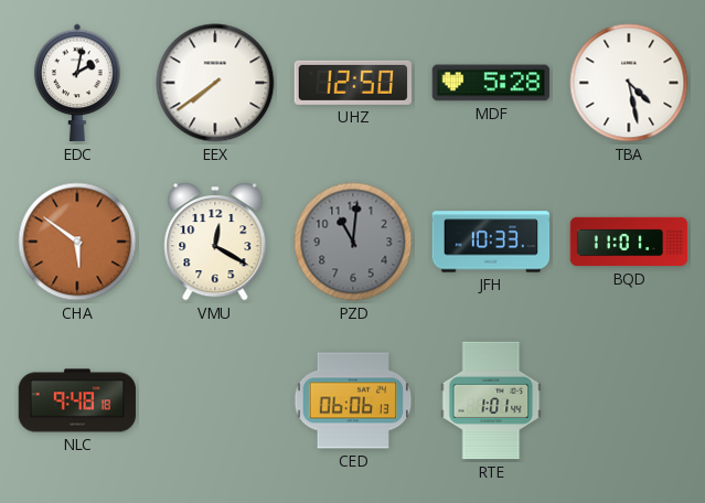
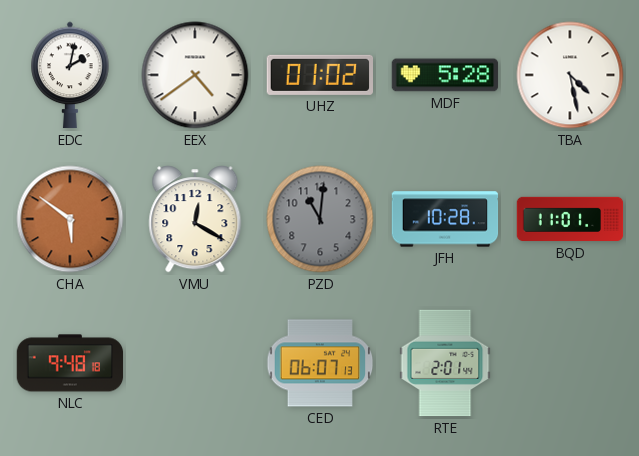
EEX: 7:39 -> 4:39
UHZ: 12:50 -> 01:02
JFH: 10:33 -> 10:28
CED: 06:06 -> 06:07
RTE: 1:01 -> 2:01
